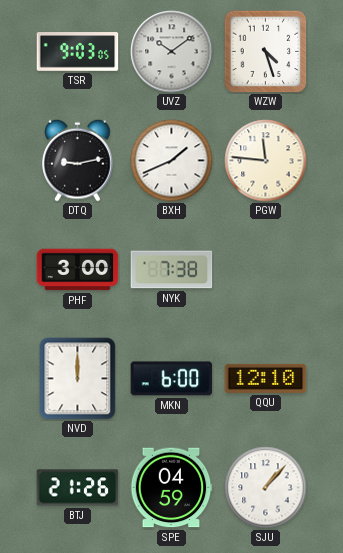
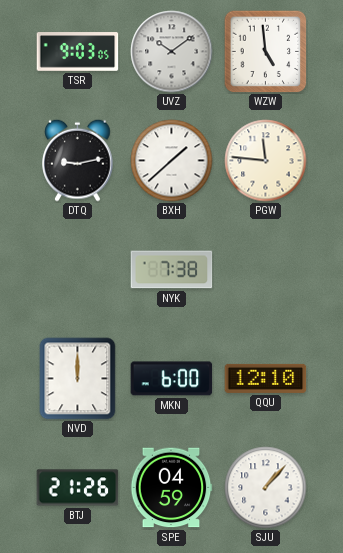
WZW: 4:27 -> 4:59
BXH: 1:41 -> 1:38
PHF: 3:00 -> none
